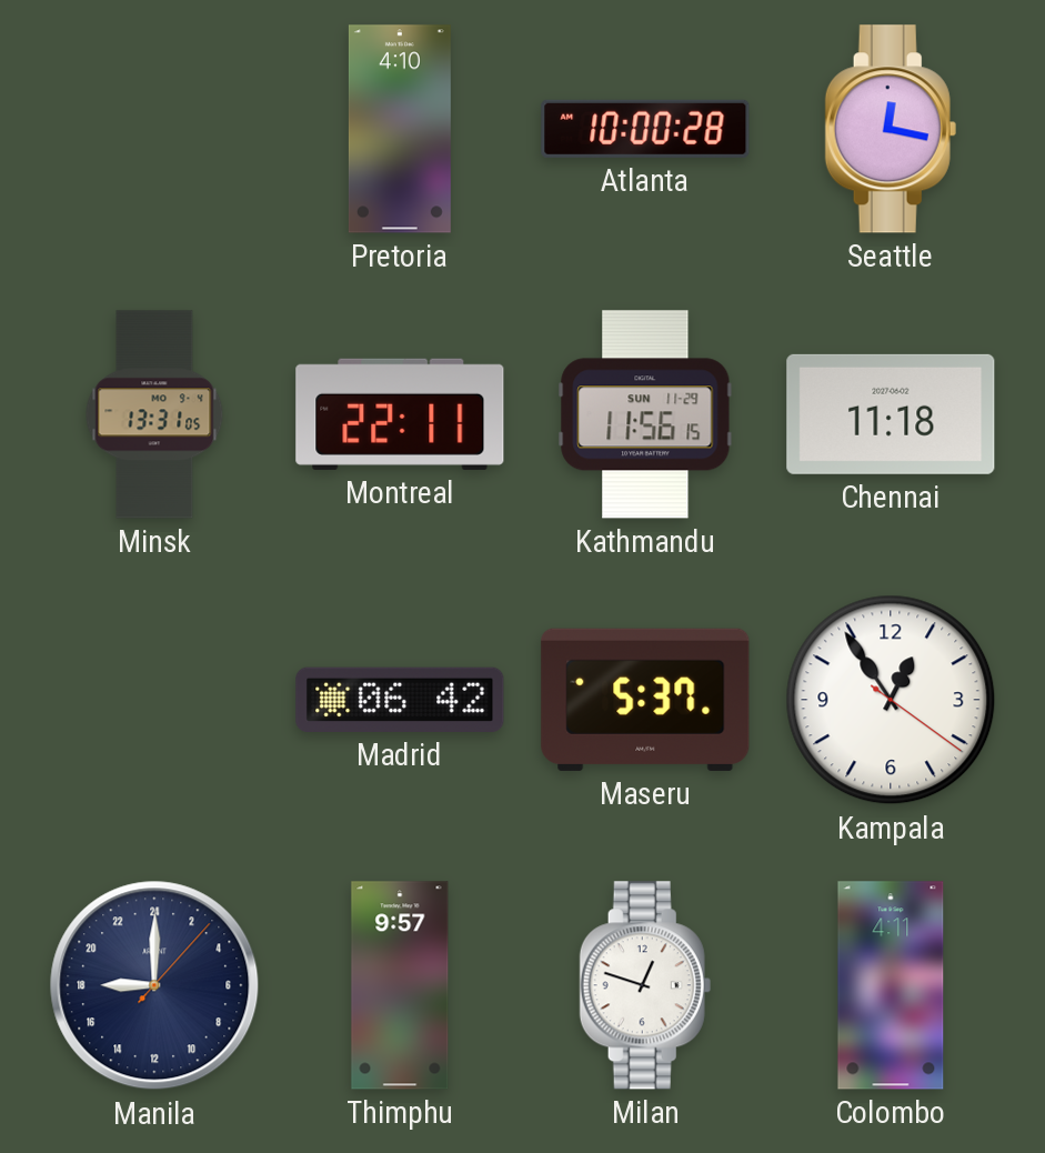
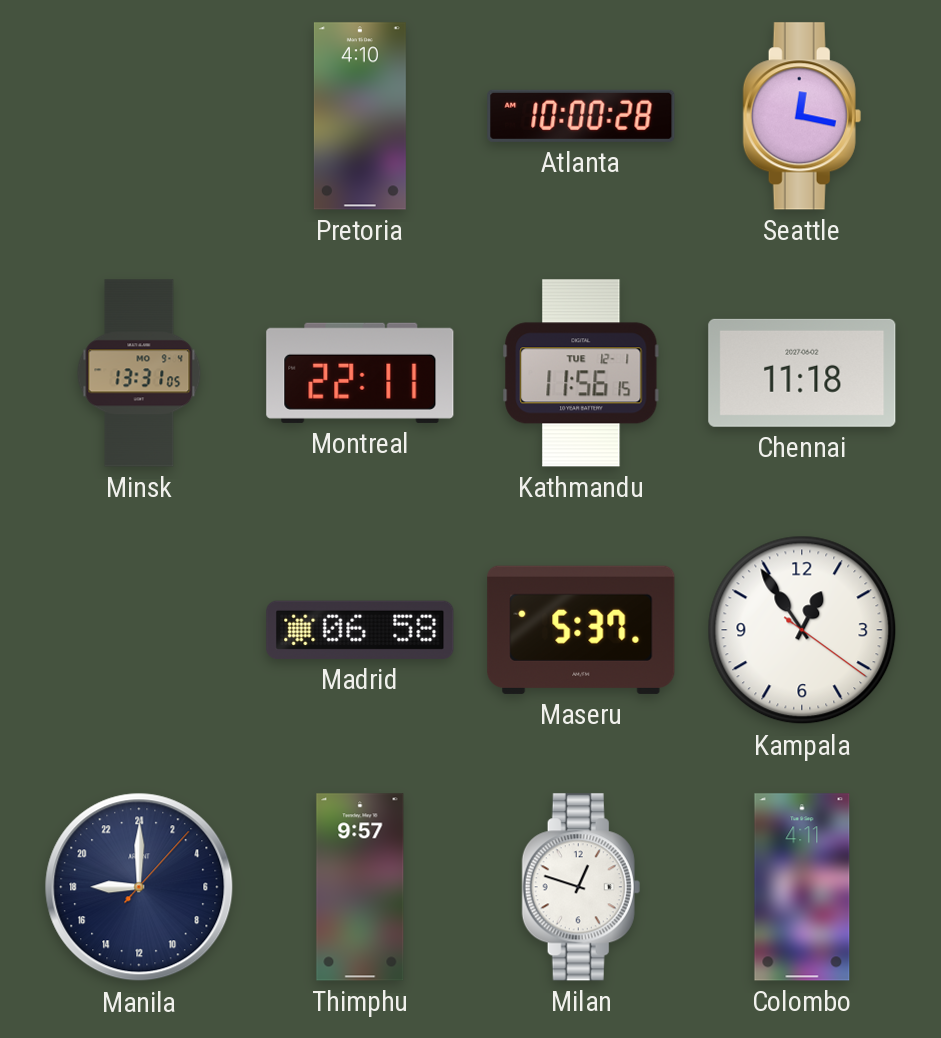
Kathmandu date: SUN 11-29 -> TUE 12-1
Madrid: 06:42 -> 06:58
